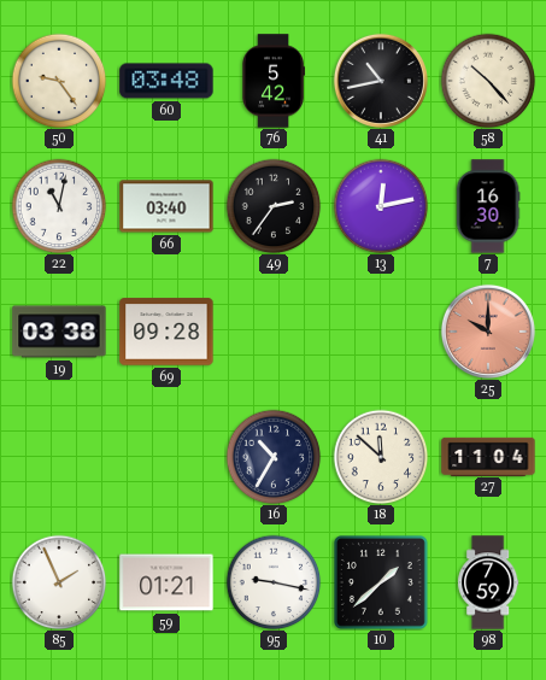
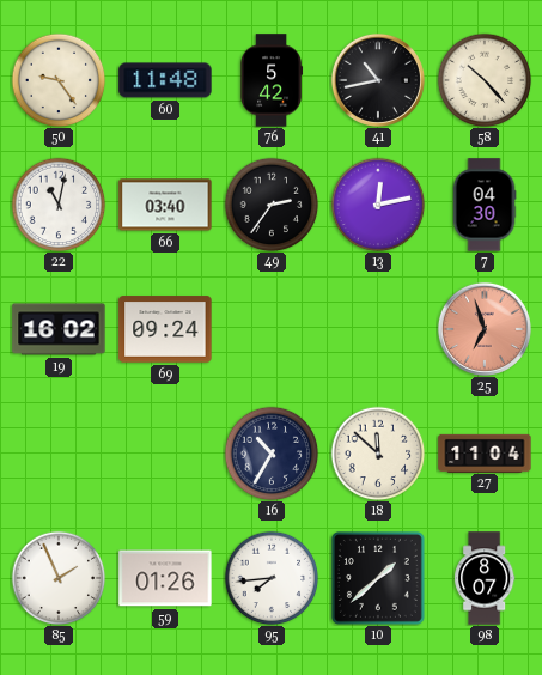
60: 03:48 -> 11:48
7: 16:30 -> 04:30
19: 03:38 -> 16:02
69: 09:28 -> 09:24
25: 10:00 -> 6:57
59: 01:21 -> 01:26
95: 9:17 -> 7:44
98: 7:59 -> 8:07
